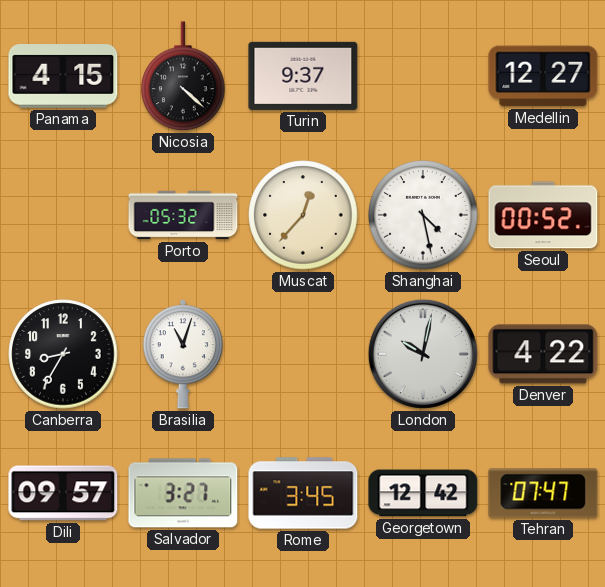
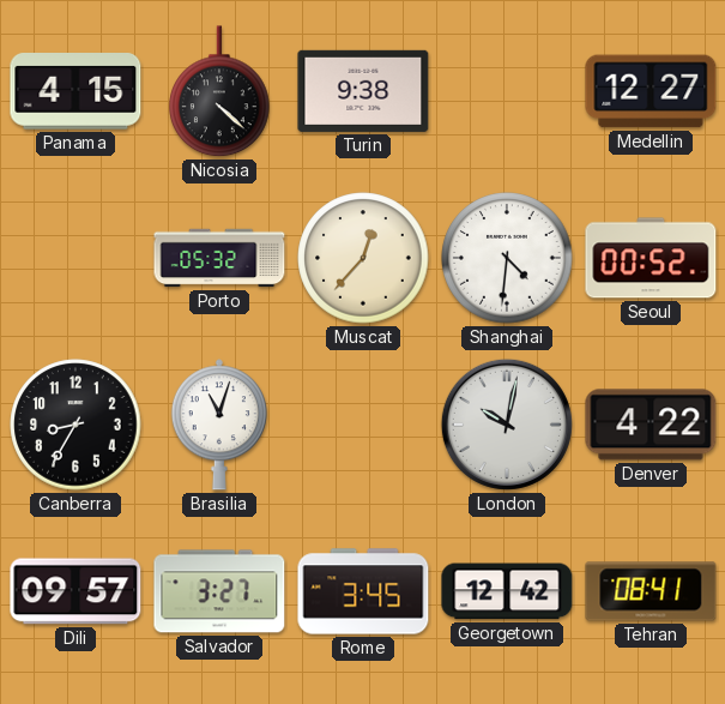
Turin: 9:37 -> 9:38
Shanghai: 4:28 -> 4:31
Tehran: 07:47 -> 08:41
